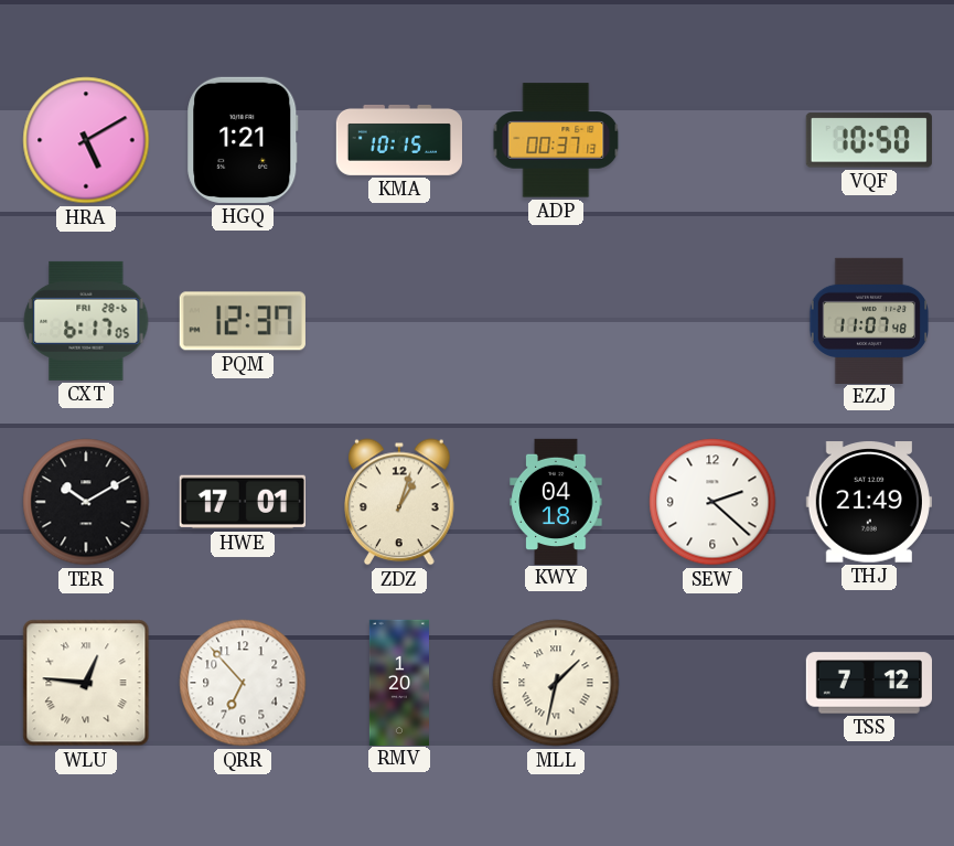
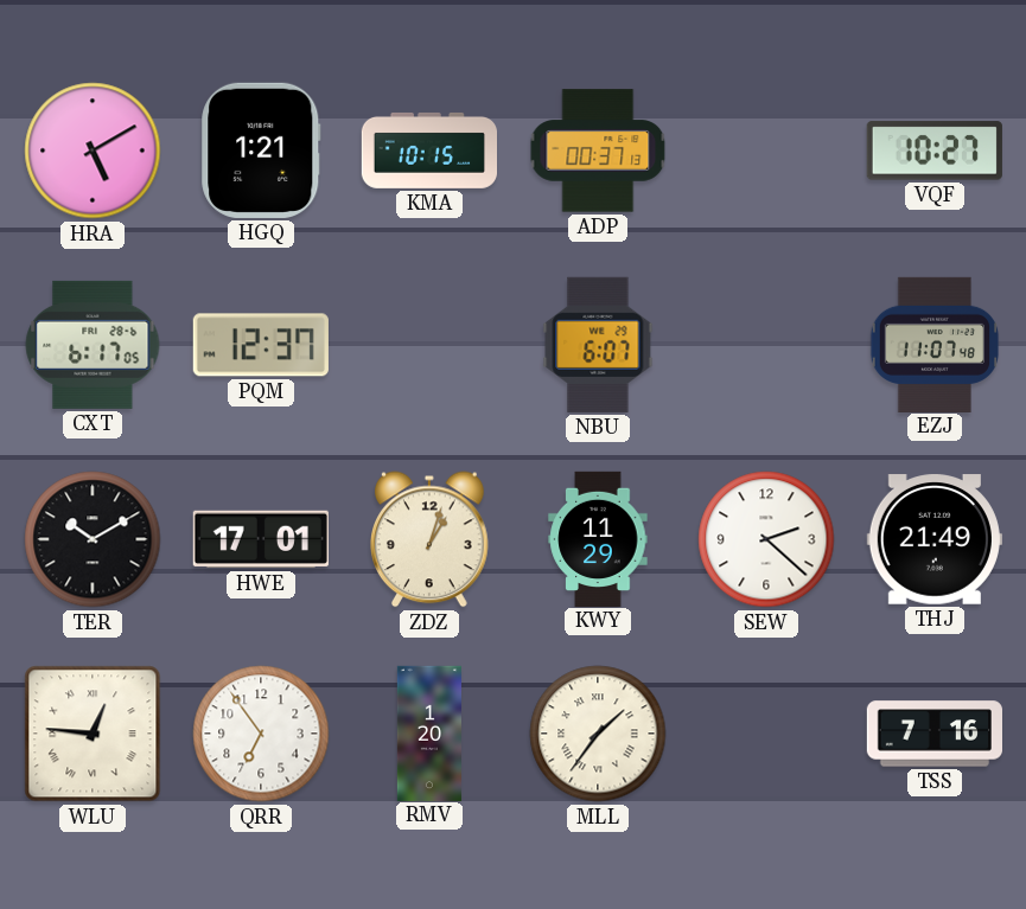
VQF: 10:50 -> 10:27
NBU: none -> 6:07
KWY: 04:18 -> 11:29
QRR: 6:53 -> 6:54
MLL: 1:32 -> 1:36
TSS: 7:12 -> 7:16
